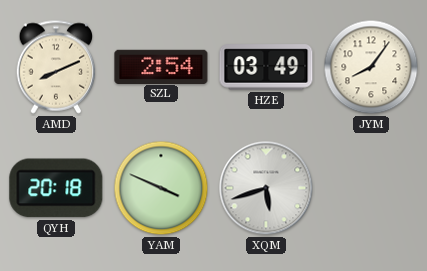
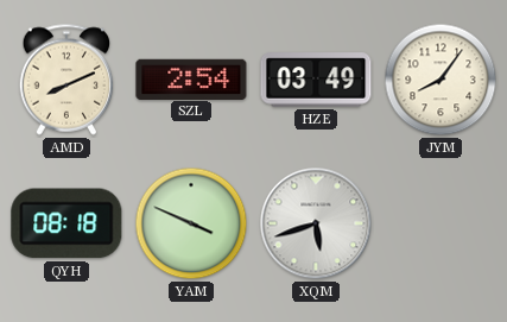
QYH: 20:18 -> 08:18
